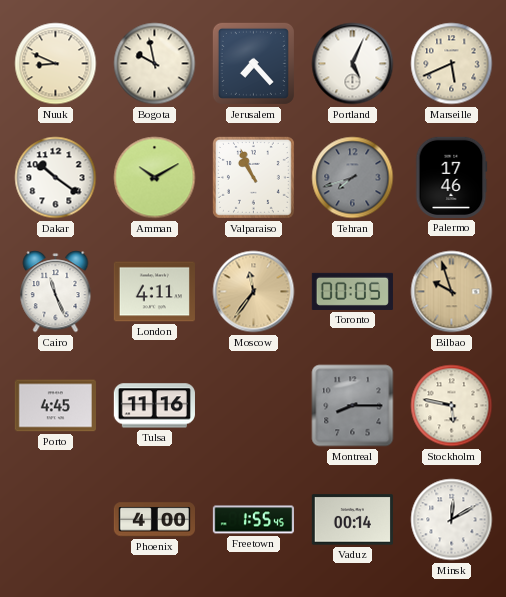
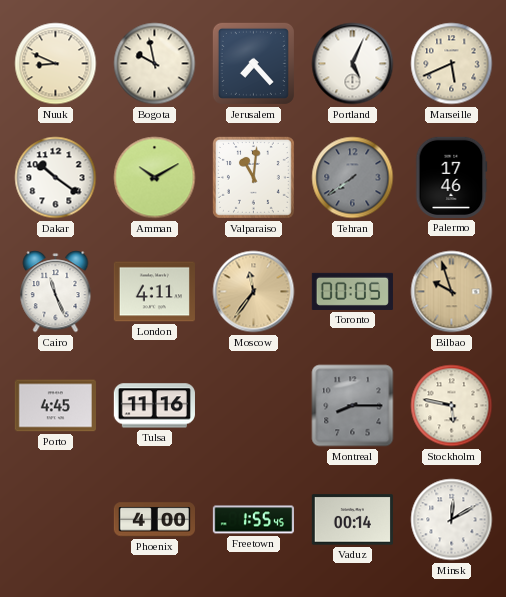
Valparaiso: 10:56 -> 11:01
Tehran: 7:42 -> 7:39
